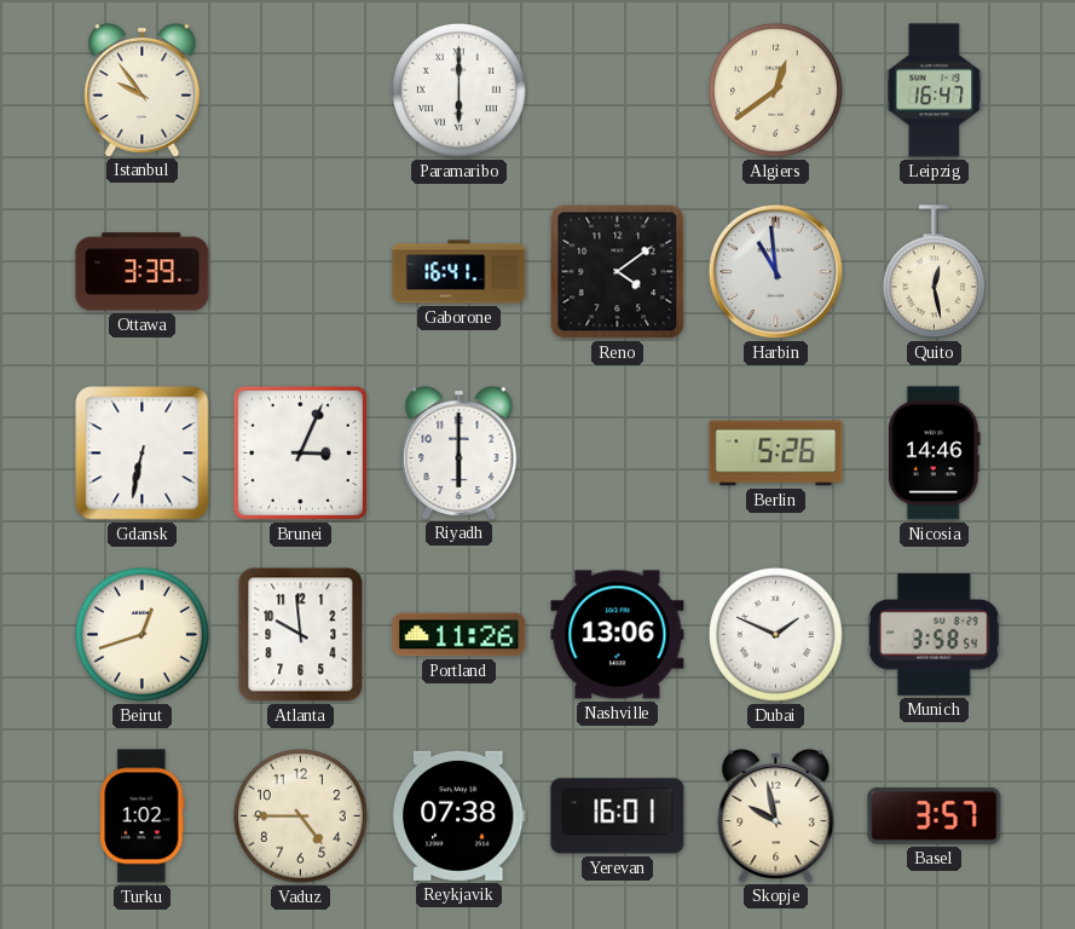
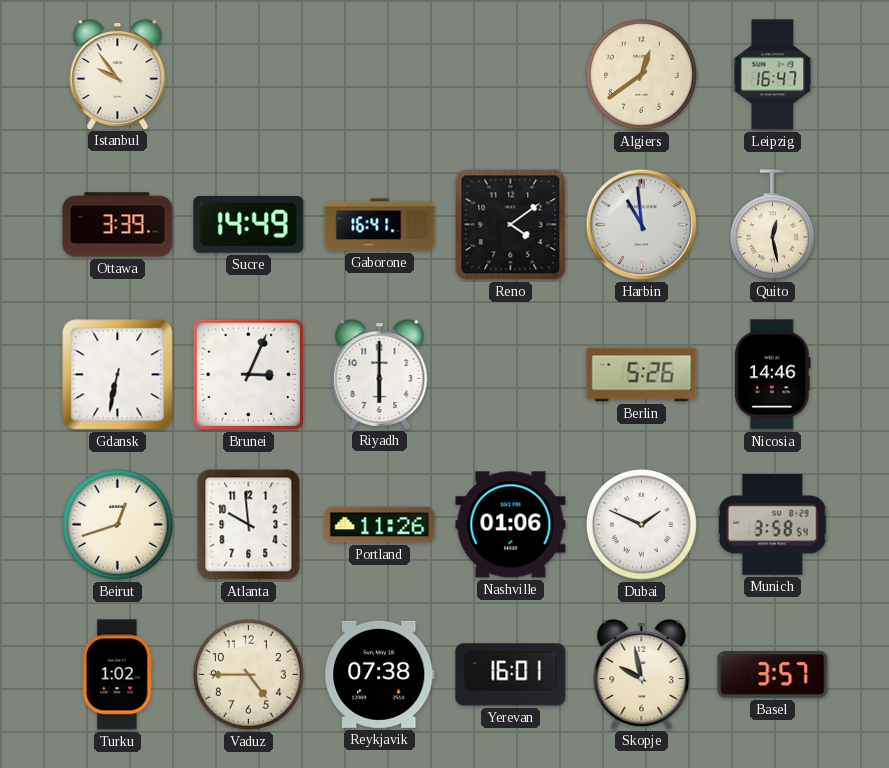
Paramaribo: 6:00 -> none
Sucre: none -> 14:49
Nashville: 13:06 -> 01:06
